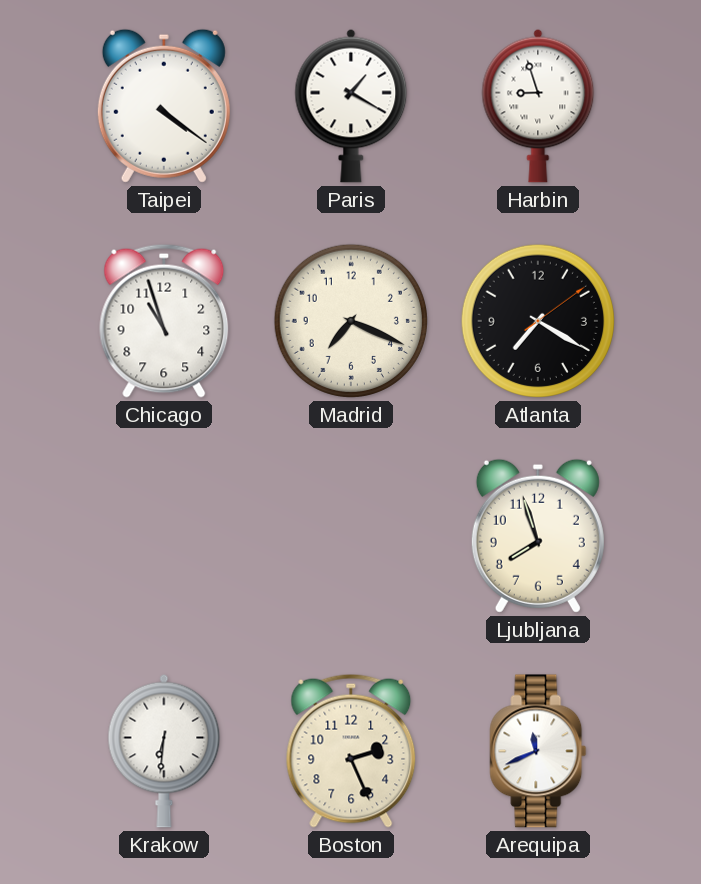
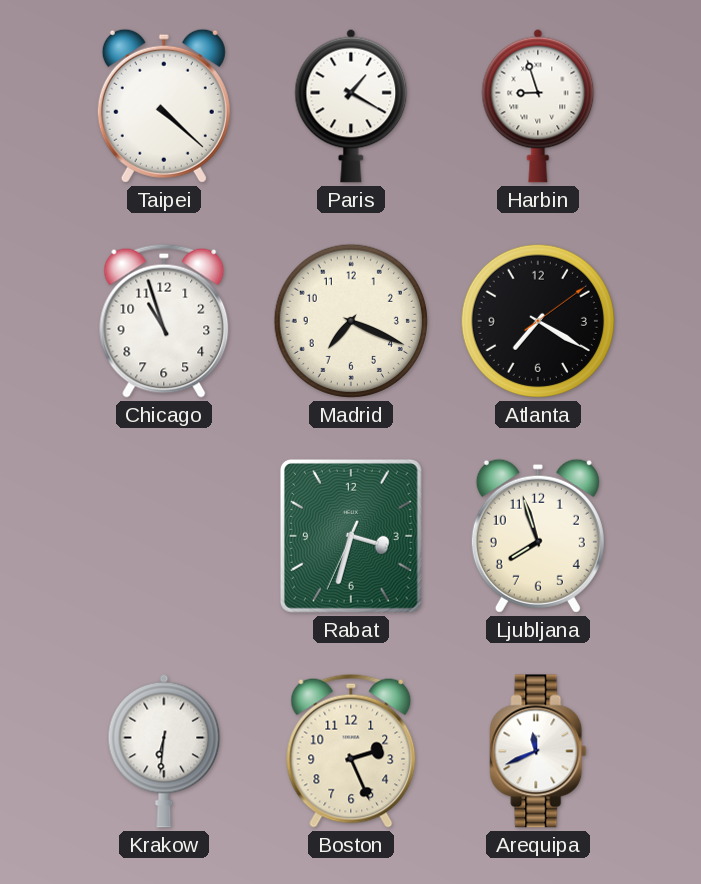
Taipei: 4:21 -> 4:22
Rabat: none -> 3:32
